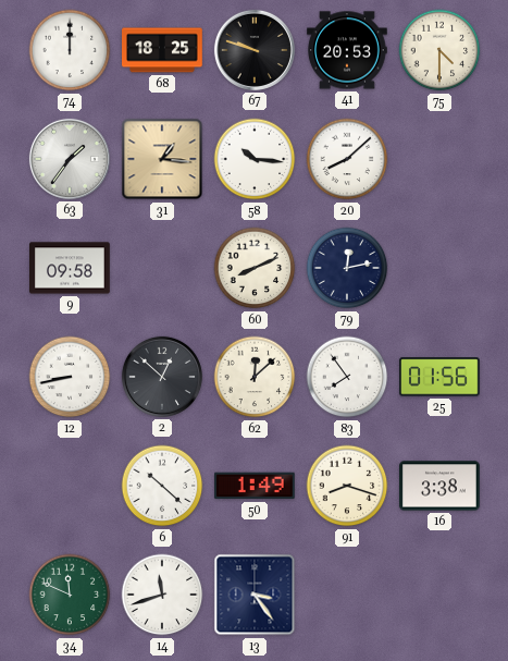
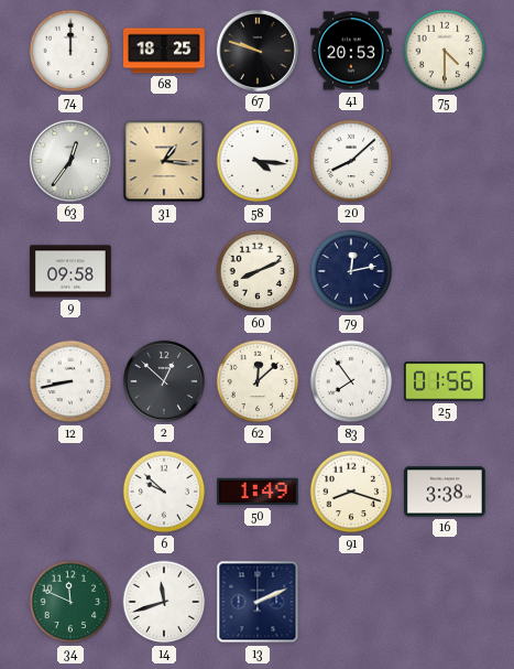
63: 1:36 -> 12:36
58: 10:16 -> 4:16
6: 10:22 -> 9:52
13: 3:24 -> 2:11
